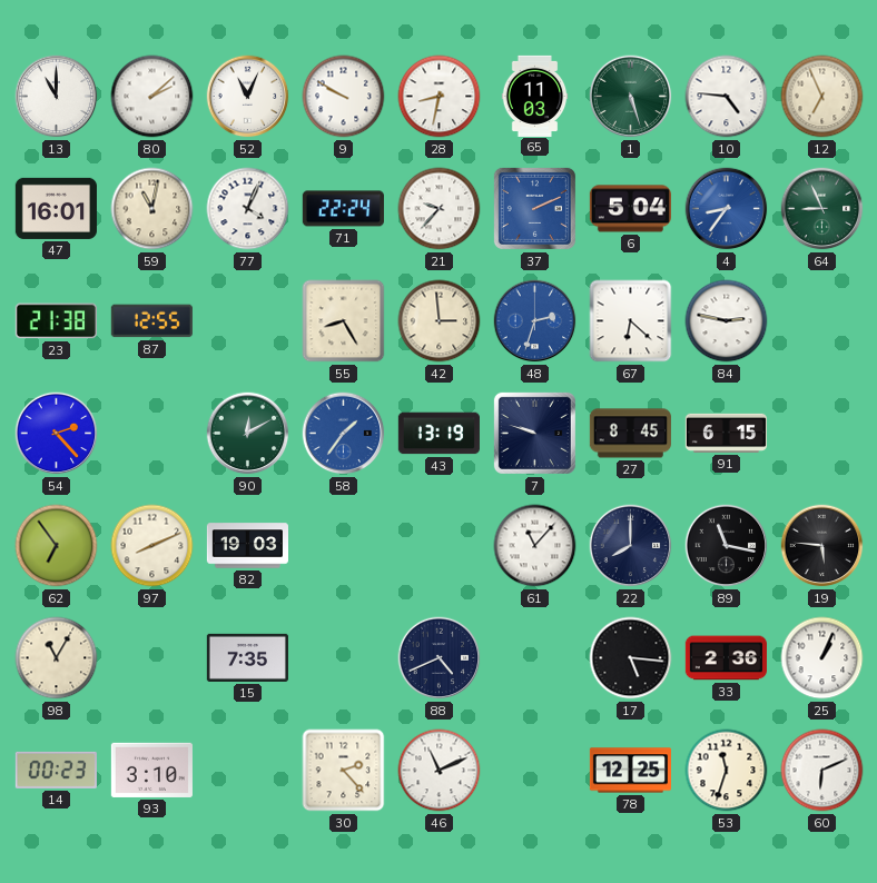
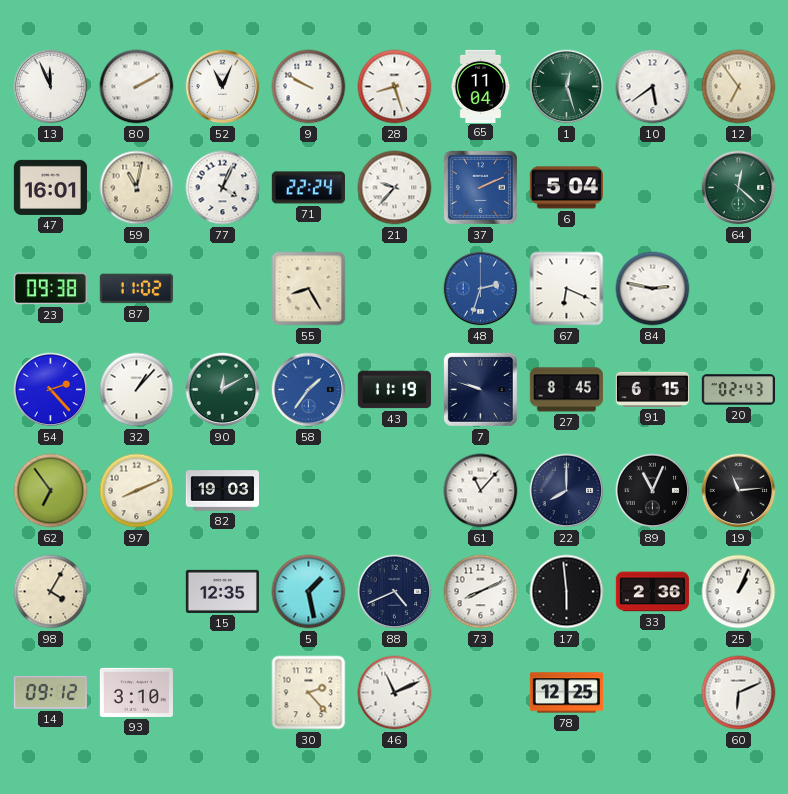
13: 11:00 -> 11:56
80: 2:08 -> 2:10
28: 8:32 -> 8:27
65: 11:03 -> 11:04
1: 5:27 -> 12:27
10: 4:46 -> 5:39
12: 6:56 -> 6:54
4: 8:36 -> none
64: 8:56 -> 12:22
23: 21:38 -> 09:38
87: 12:55 -> 11:02
42: 2:59 -> none
67: 6:22 -> 6:19
32: none -> 1:07
43: 13:19 -> 11:19
20: none -> 02:43
89: 11:17 -> 11:04
19: 5:46 -> 11:14
98: 11:05 -> 4:05
15: 7:35 -> 12:35
5: none -> 1:28
73: none -> 8:11
17: 5:16 -> 5:59
14: 00:23 -> 09:12
53: 11:33 -> none
